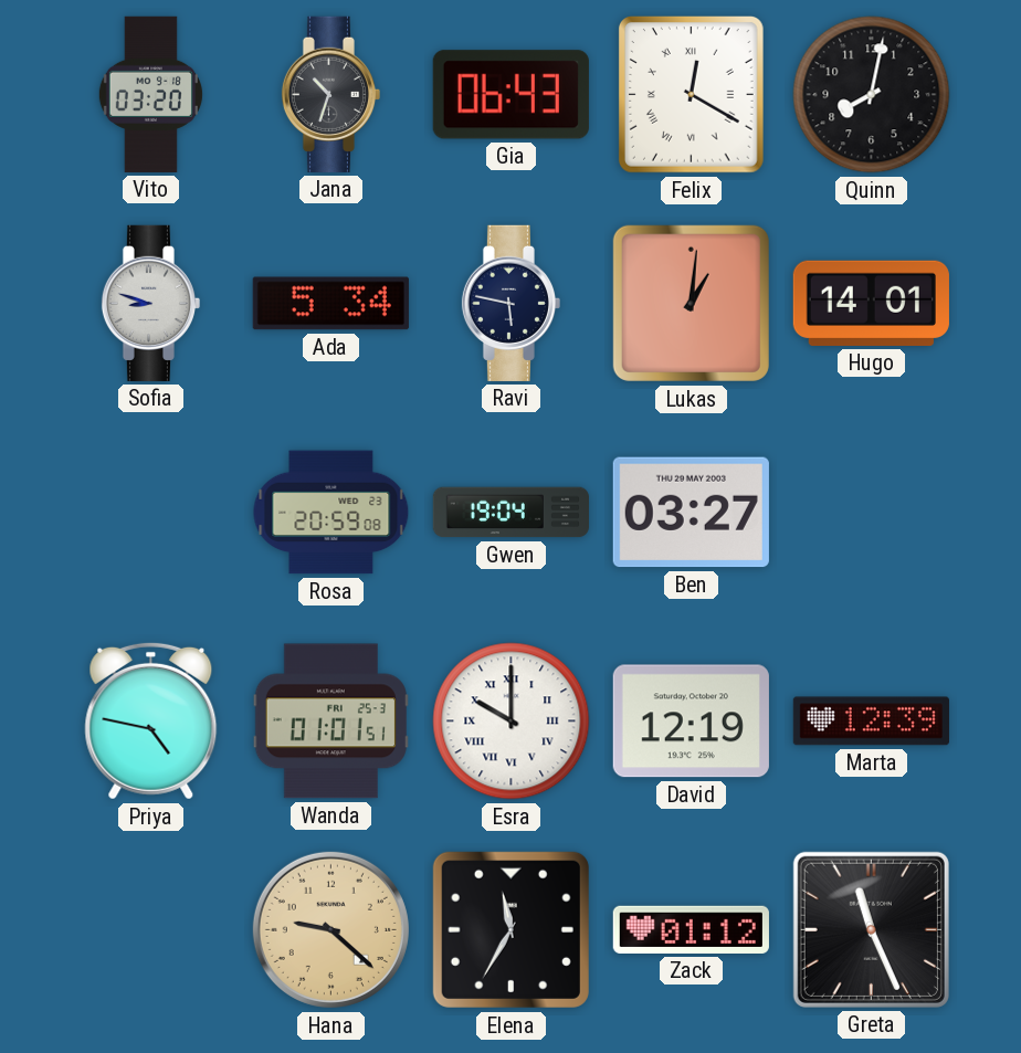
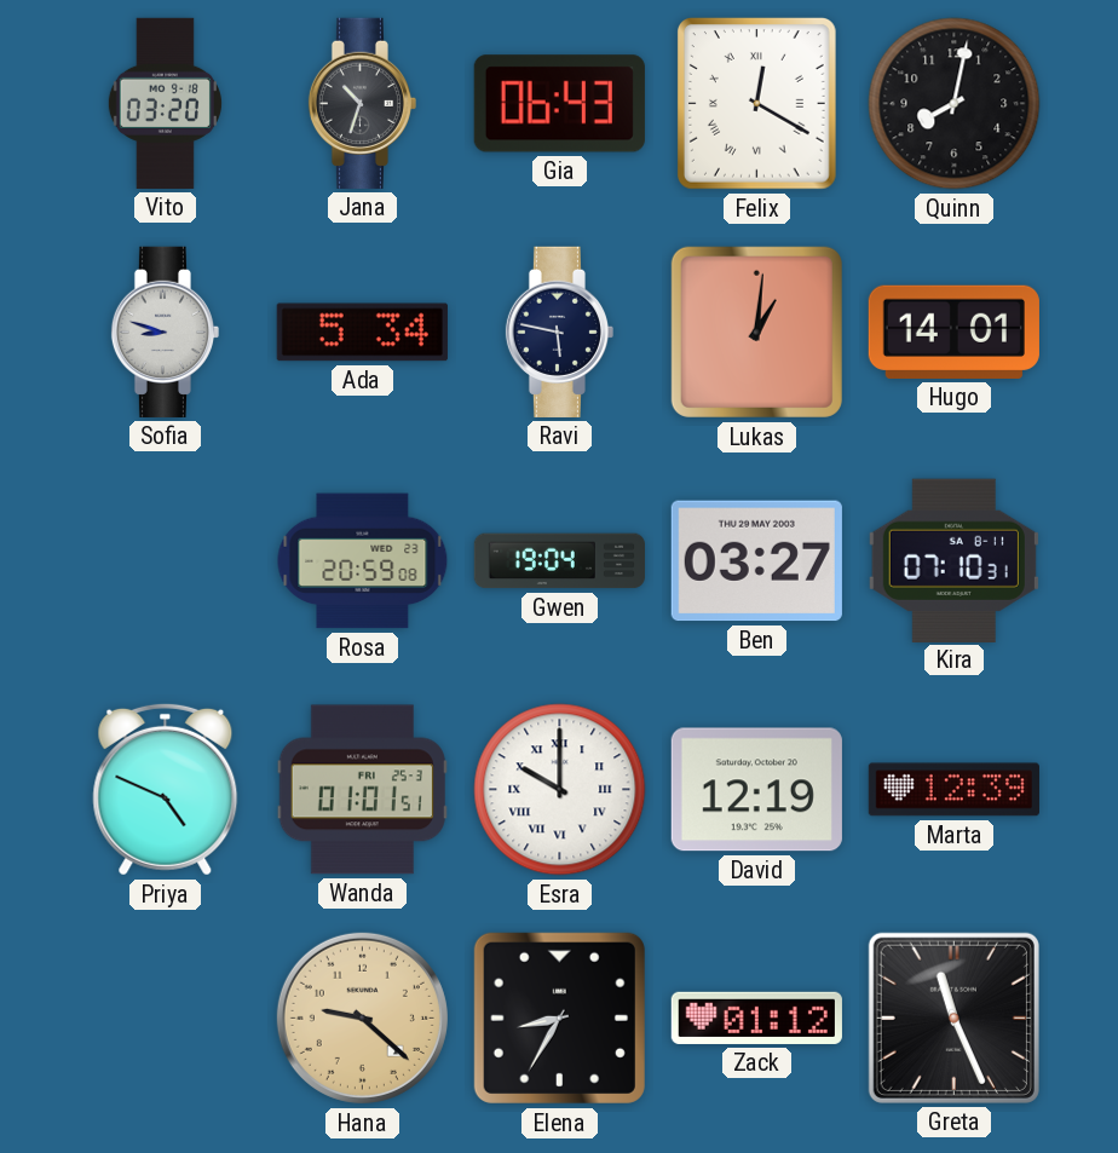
Kira: none -> 07:10
Priya: 4:47 -> 4:49
Elena: 11:35 -> 8:35
